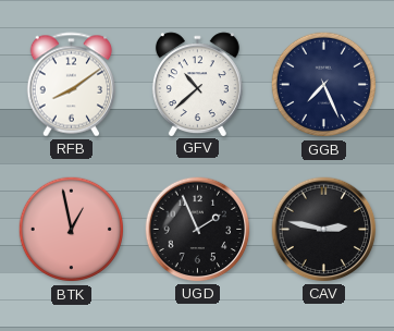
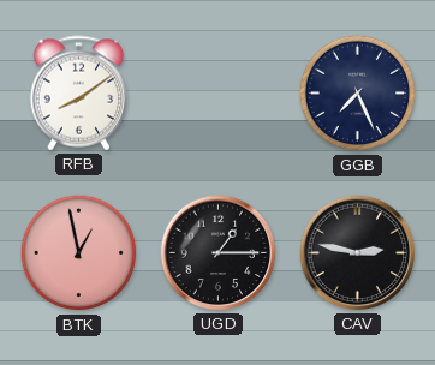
GFV: 10:38 -> none
UGD: 1:56 -> 1:15
